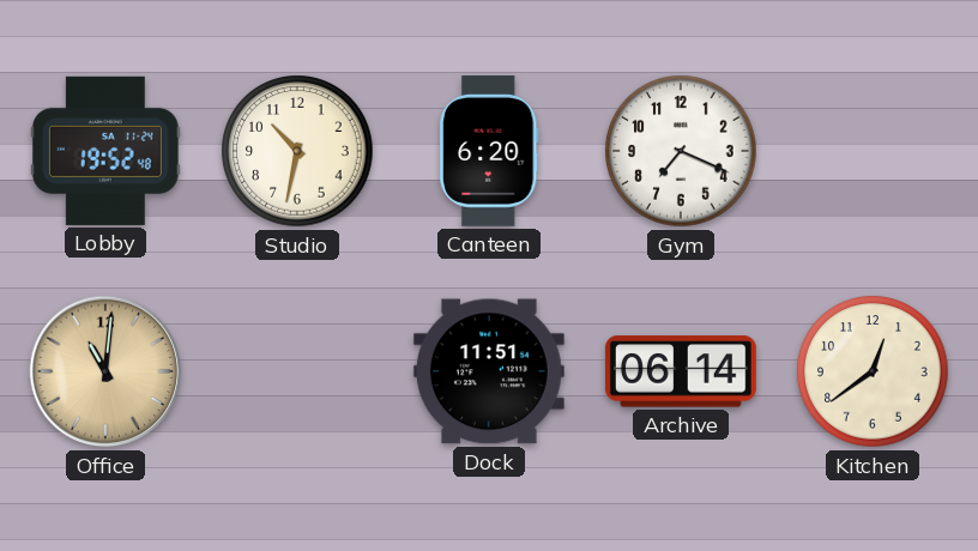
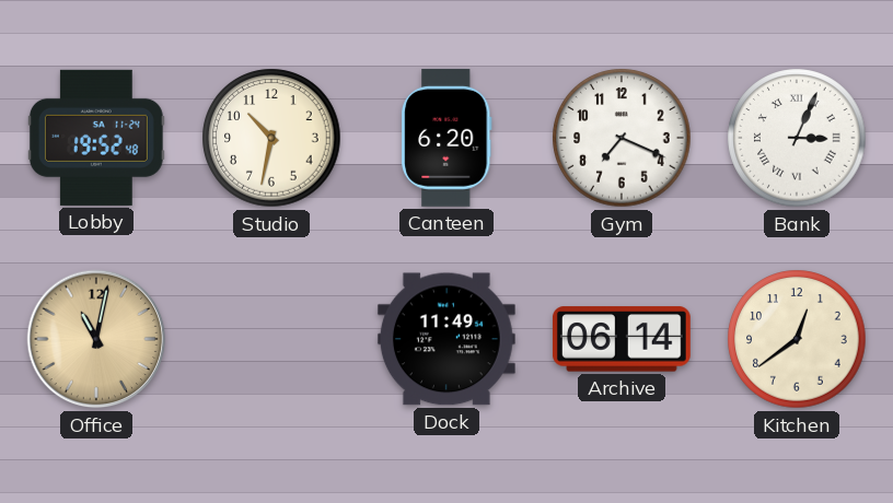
Bank: none -> 3:04
Office: 11:01 -> 11:02
Dock: 11:51 -> 11:49
